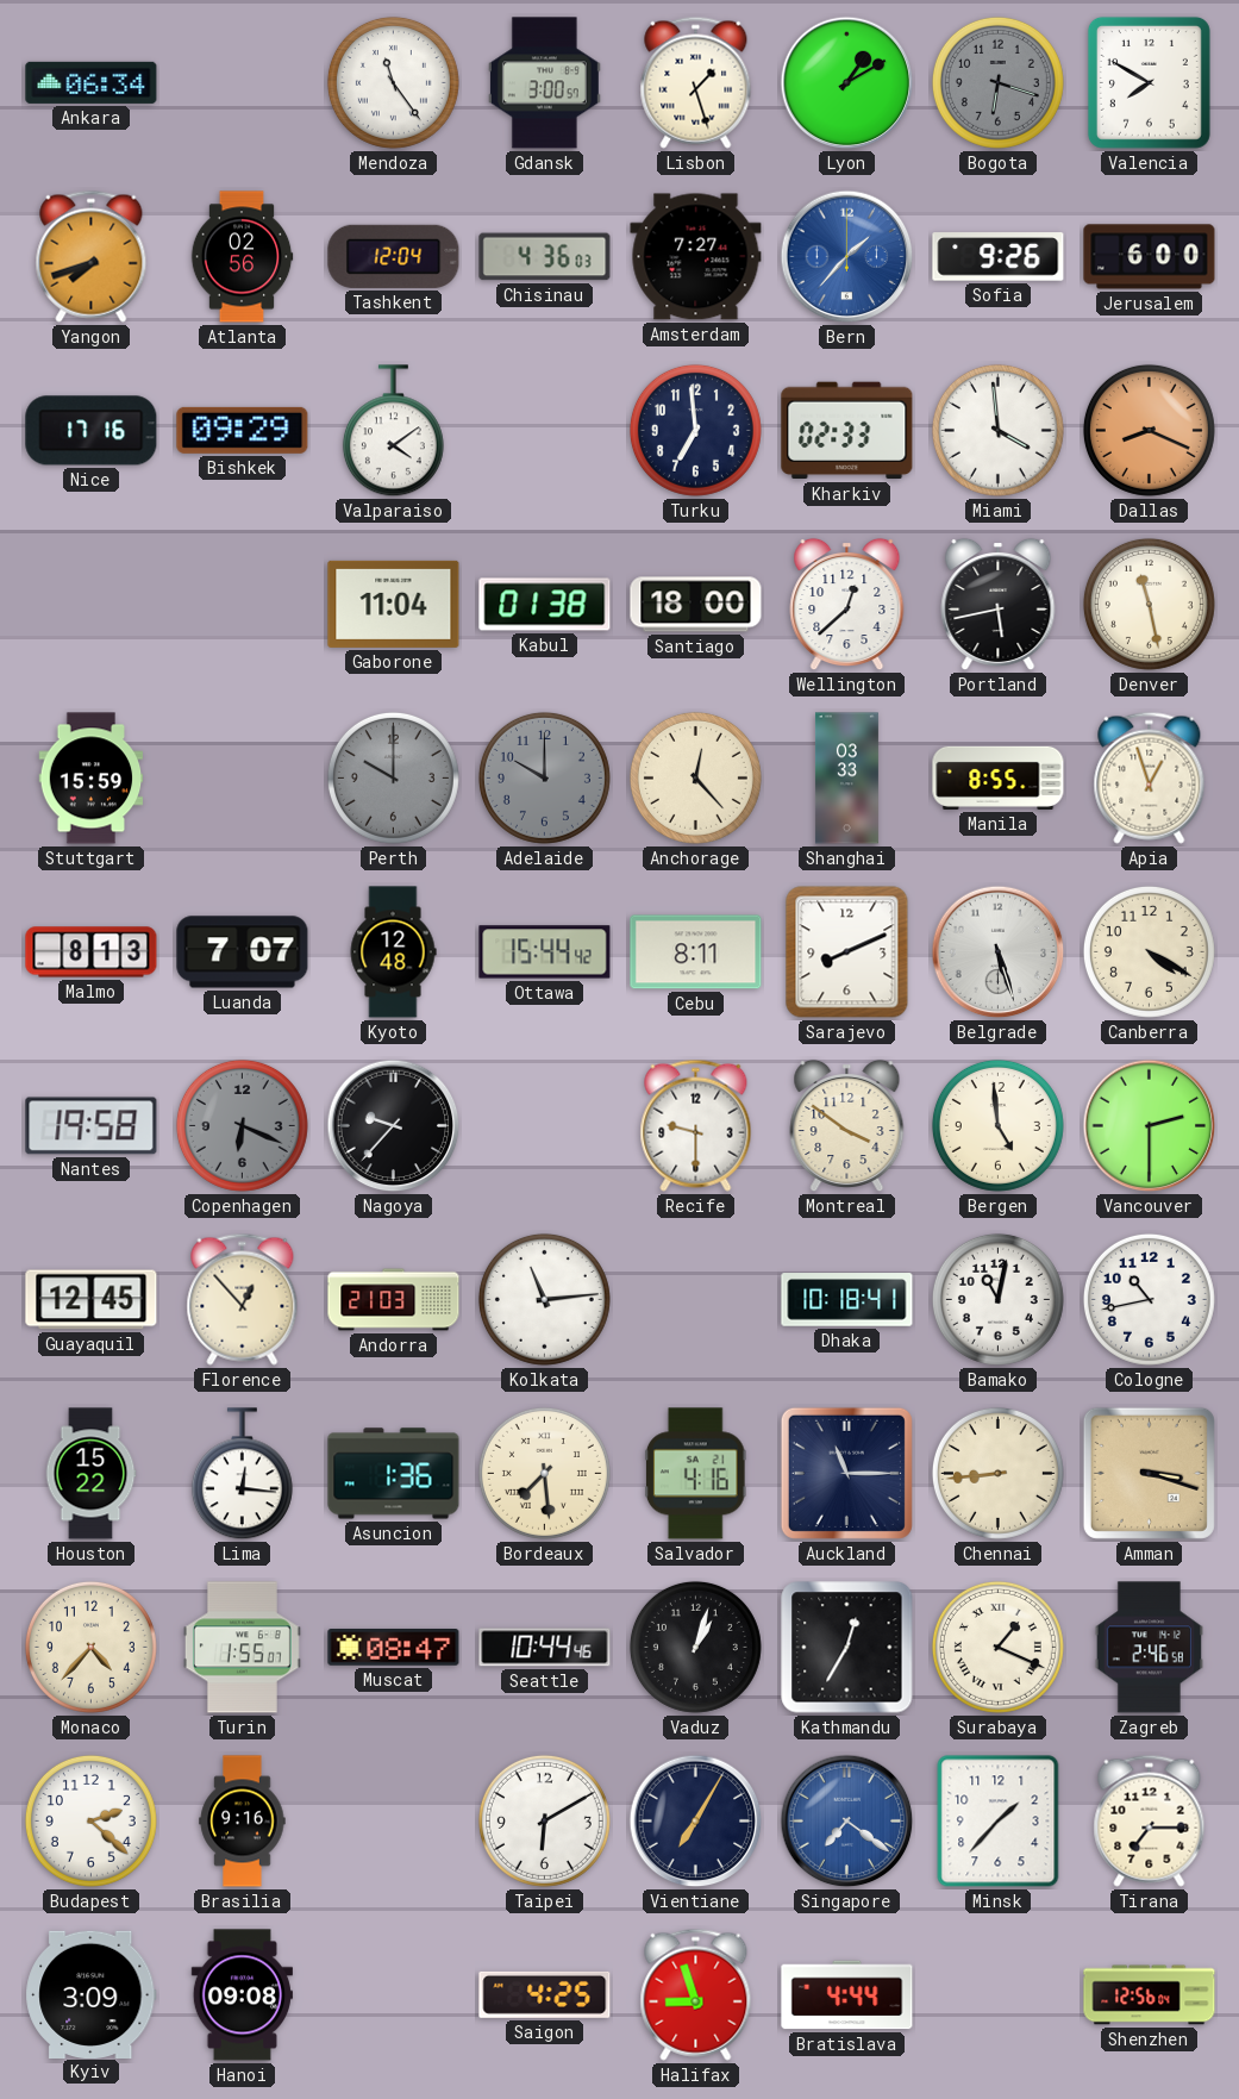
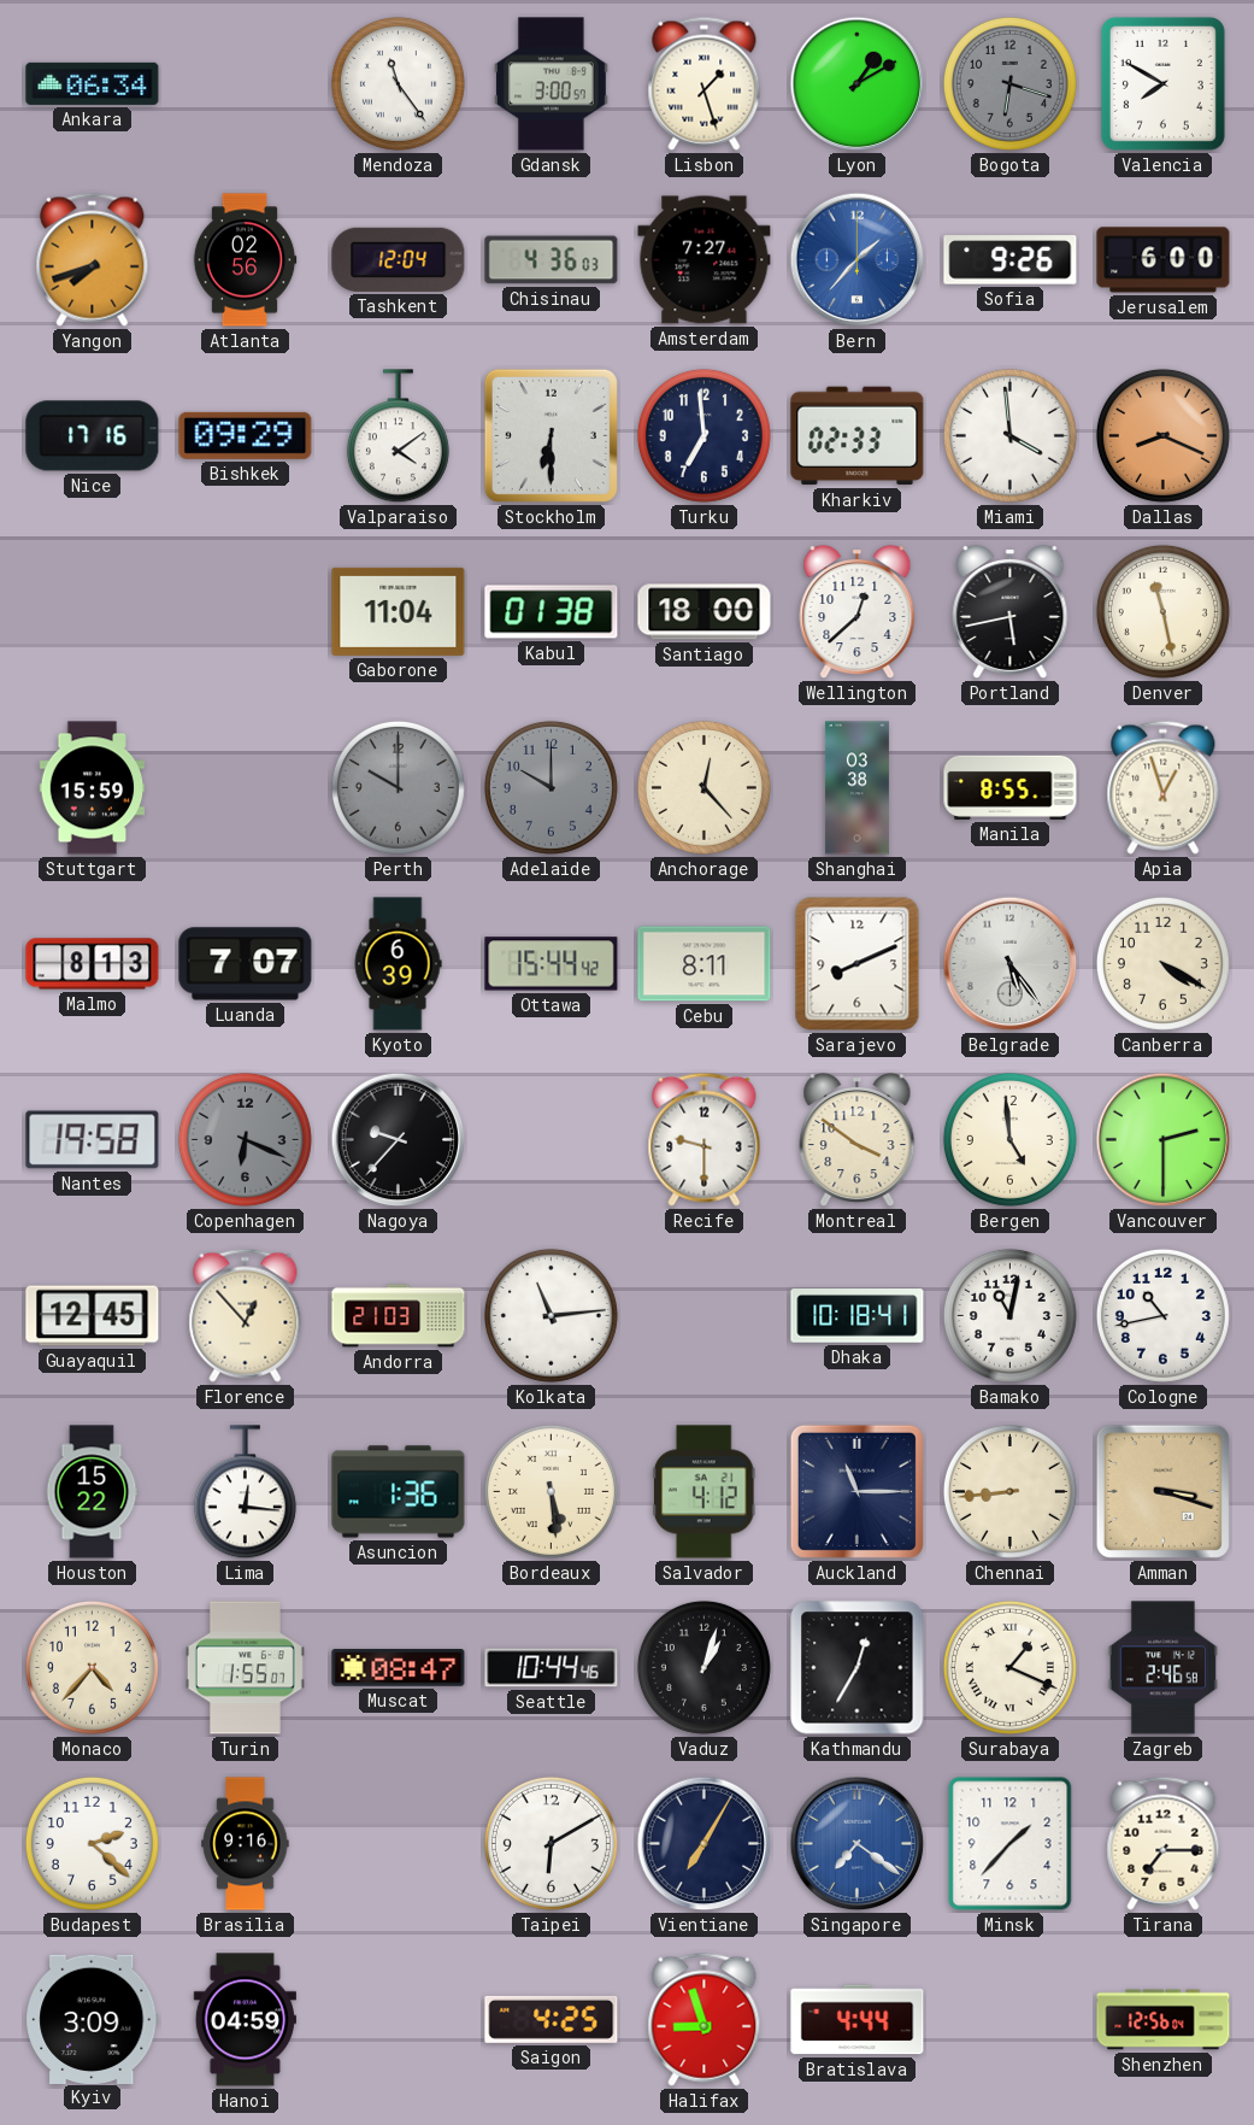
Stockholm: none -> 6:30
Shanghai: 03:33 -> 03:38
Kyoto: 12:48 -> 6:39
Belgrade: 5:27 -> 5:24
Bordeaux: 7:29 -> 5:29
Salvador: 4:16 -> 4:12
Hanoi: 09:08 -> 04:59
